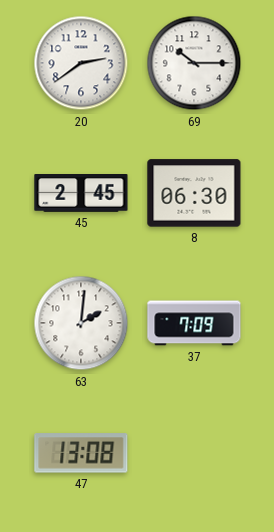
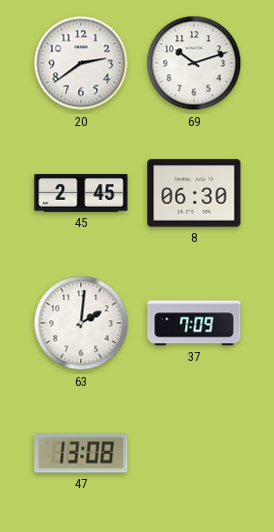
69: 10:15 -> 10:12
